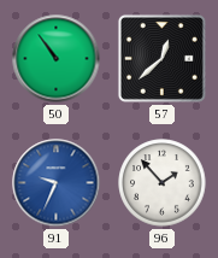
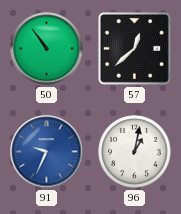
96: 1:53 -> 1:02
